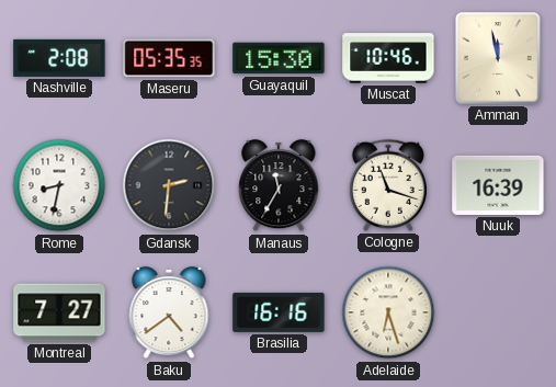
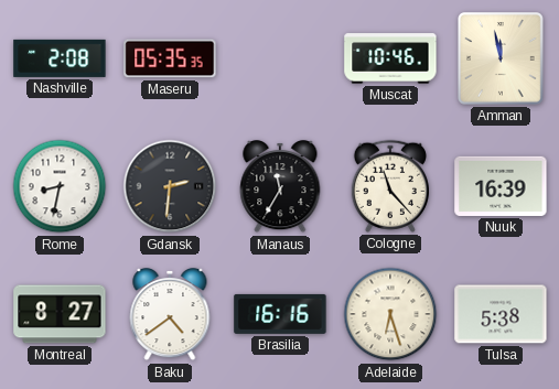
Guayaquil: 15:30 -> none
Cologne: 11:18 -> 11:23
Montreal: 7:27 -> 8:27
Tulsa: none -> 5:38
